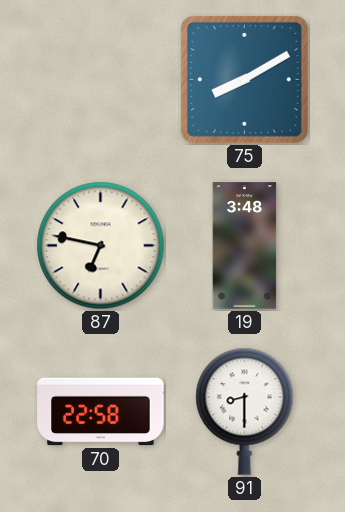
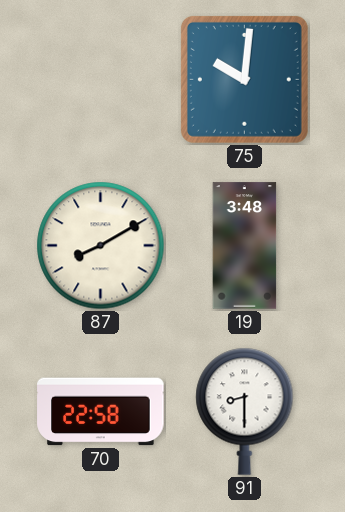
75: 8:10 -> 10:01
87: 6:47 -> 8:10
